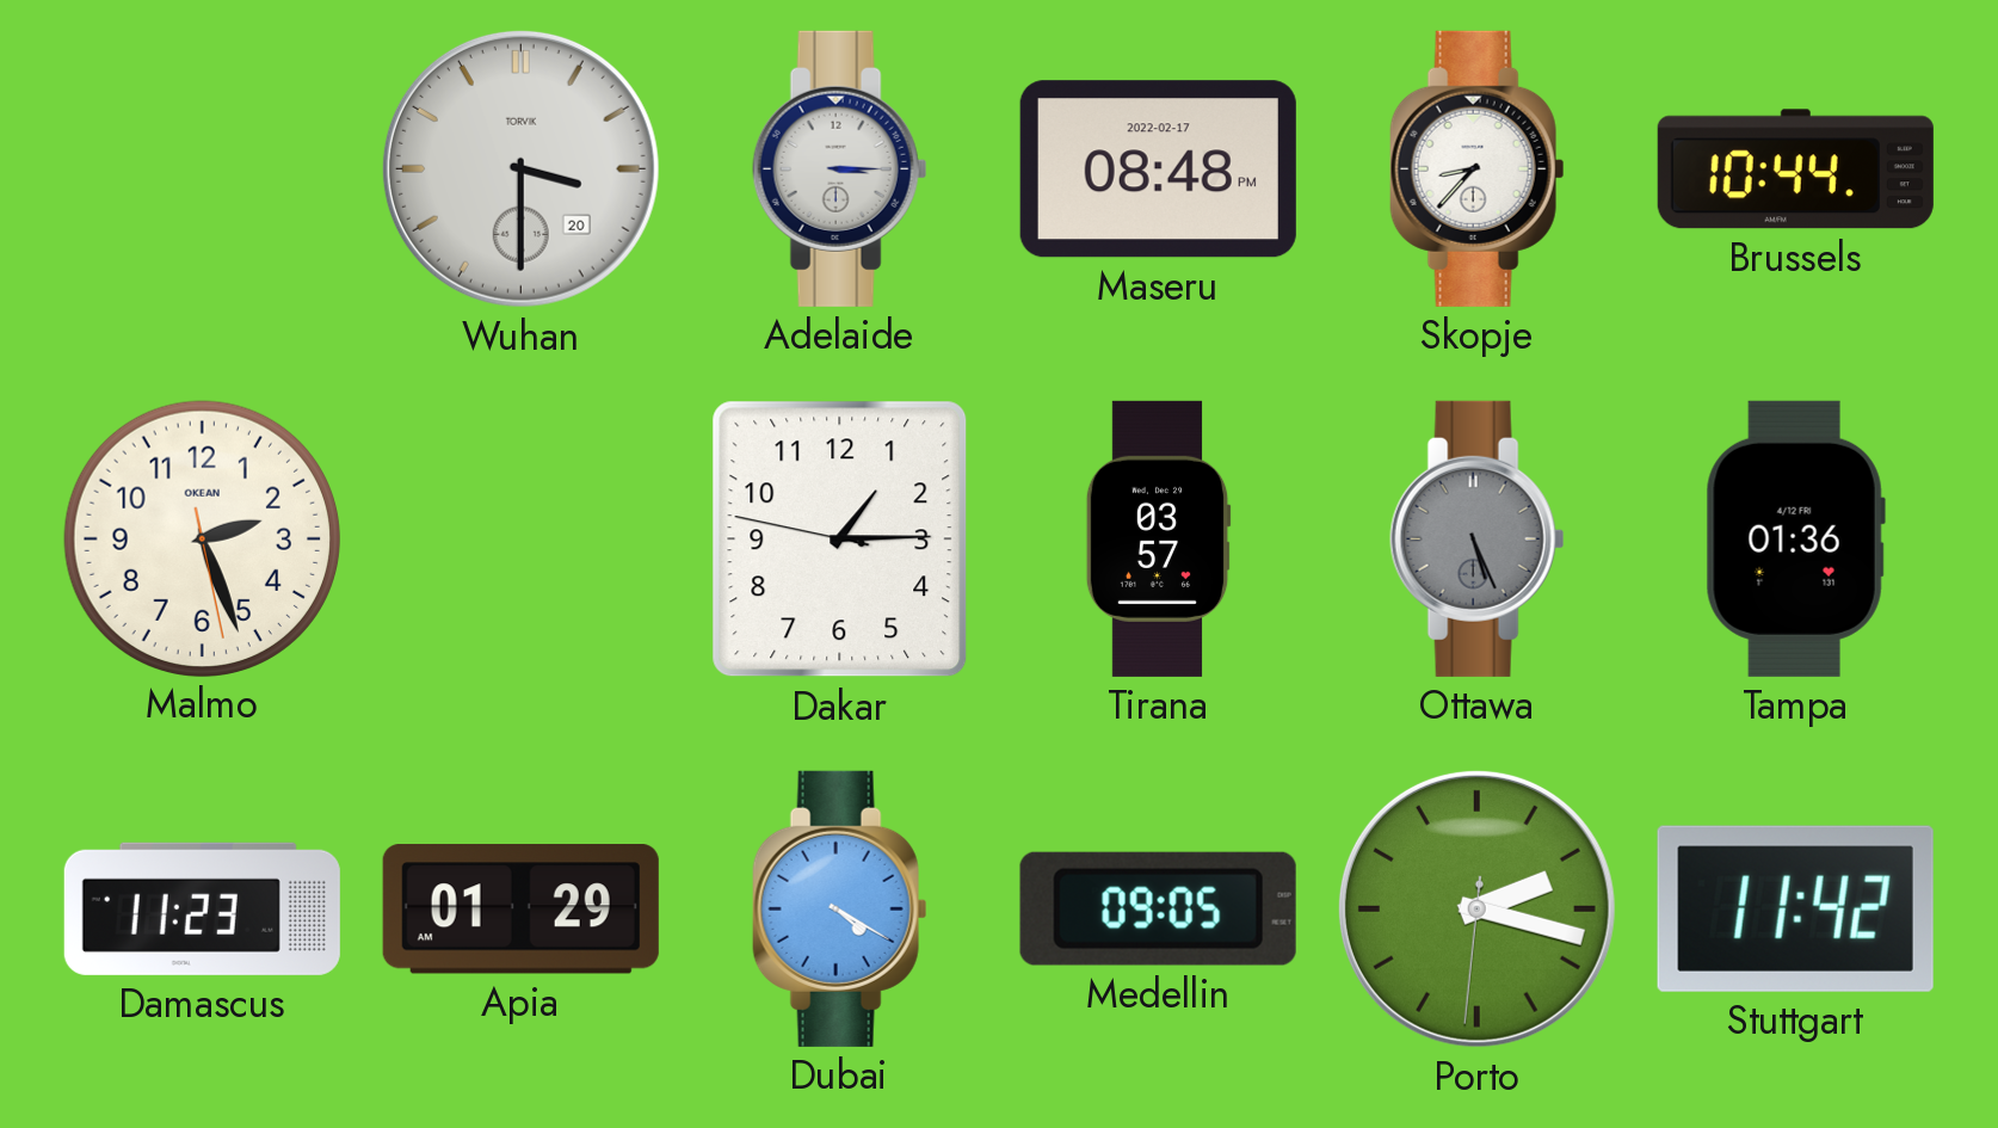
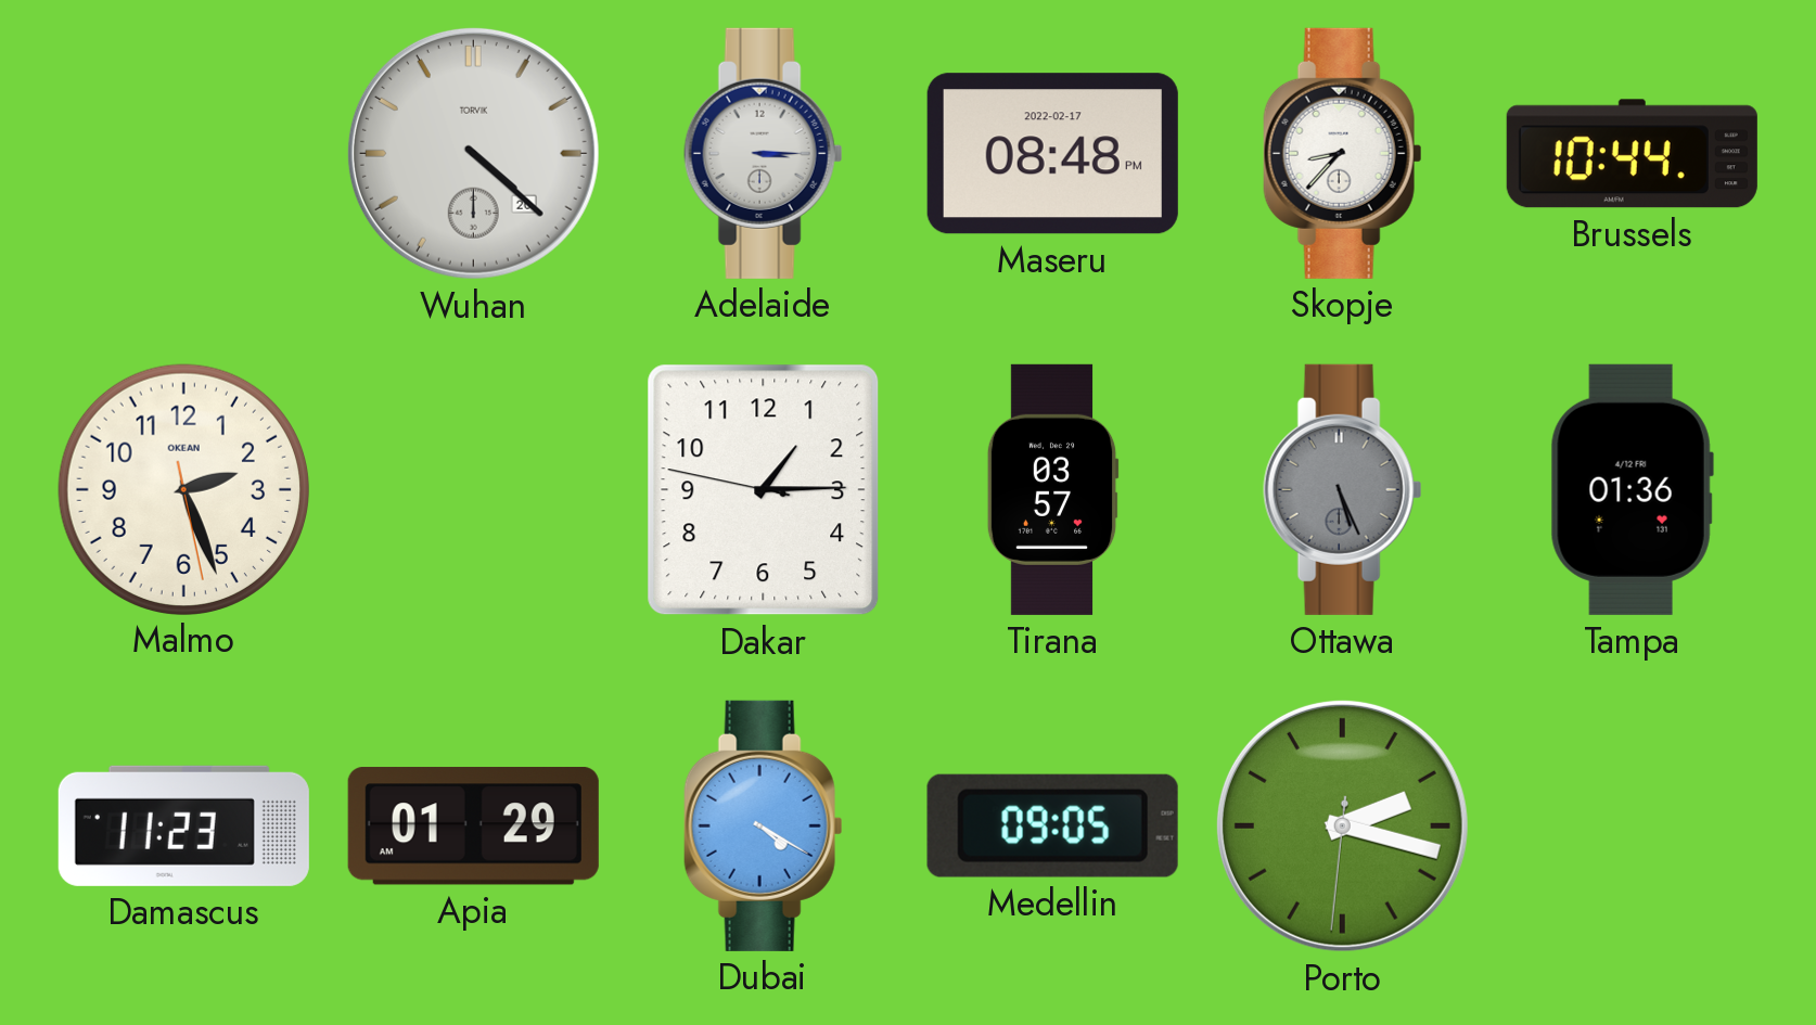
Wuhan: 3:30 -> 4:22
Stuttgart: 11:42 -> none
